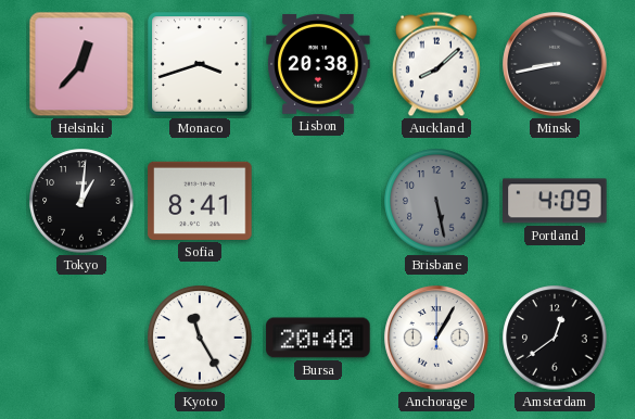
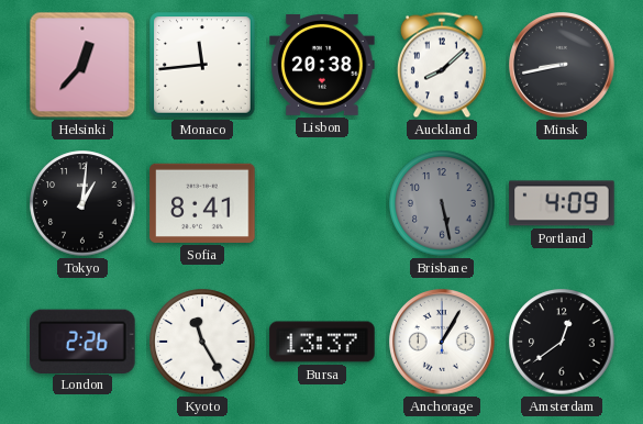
Monaco: 3:42 -> 11:44
London: none -> 2:26
Bursa: 20:40 -> 13:37
